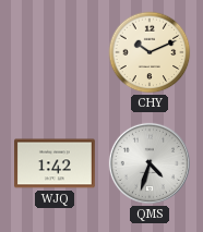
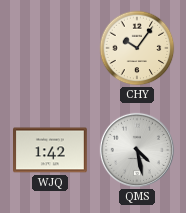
CHY: 10:11 -> 10:06
QMS: 4:33 -> 4:28
